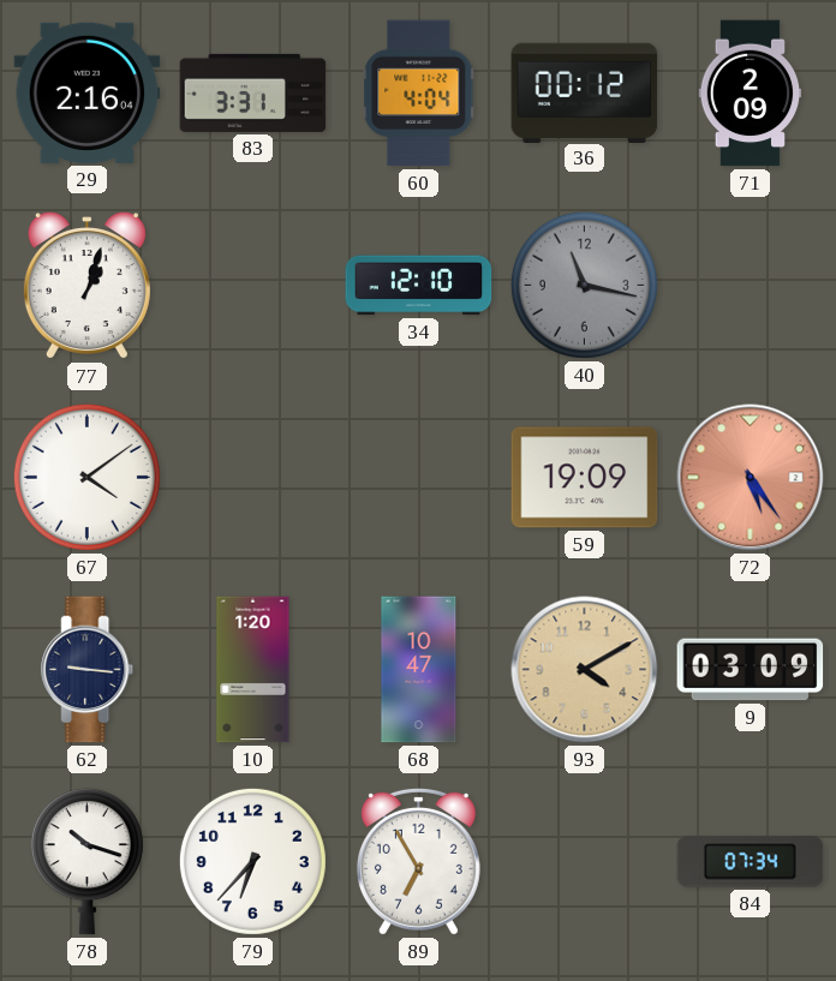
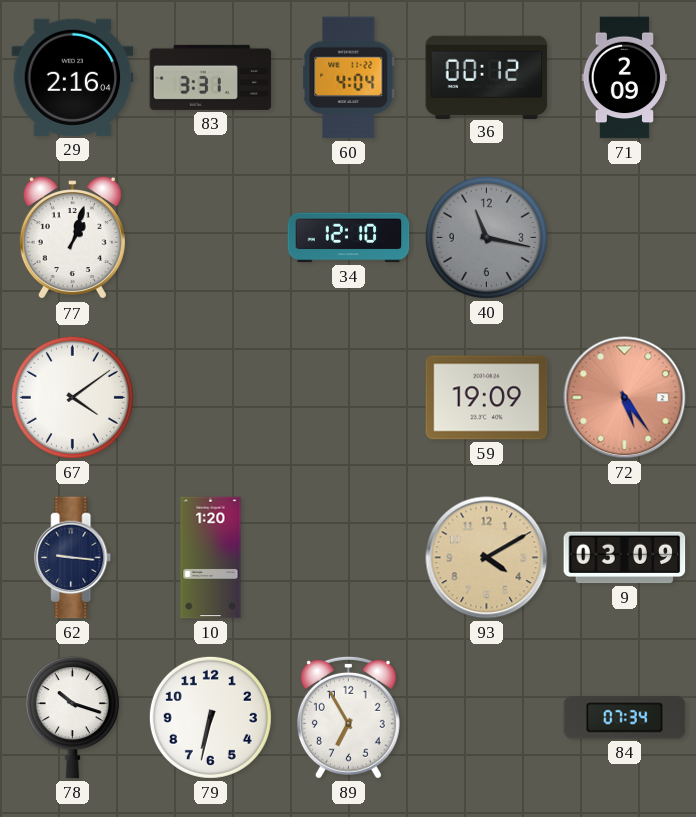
68: 10:47 -> none
79: 6:37 -> 6:32
